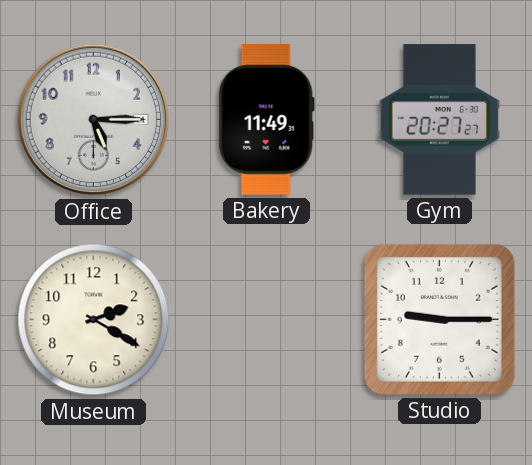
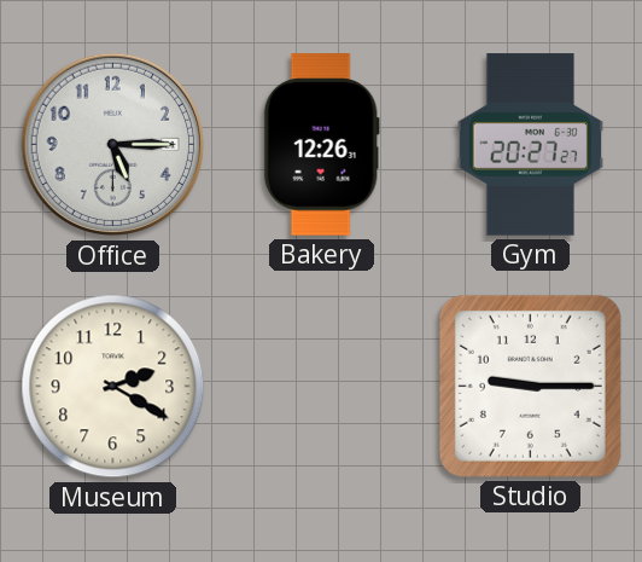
Bakery: 11:49 -> 12:26
